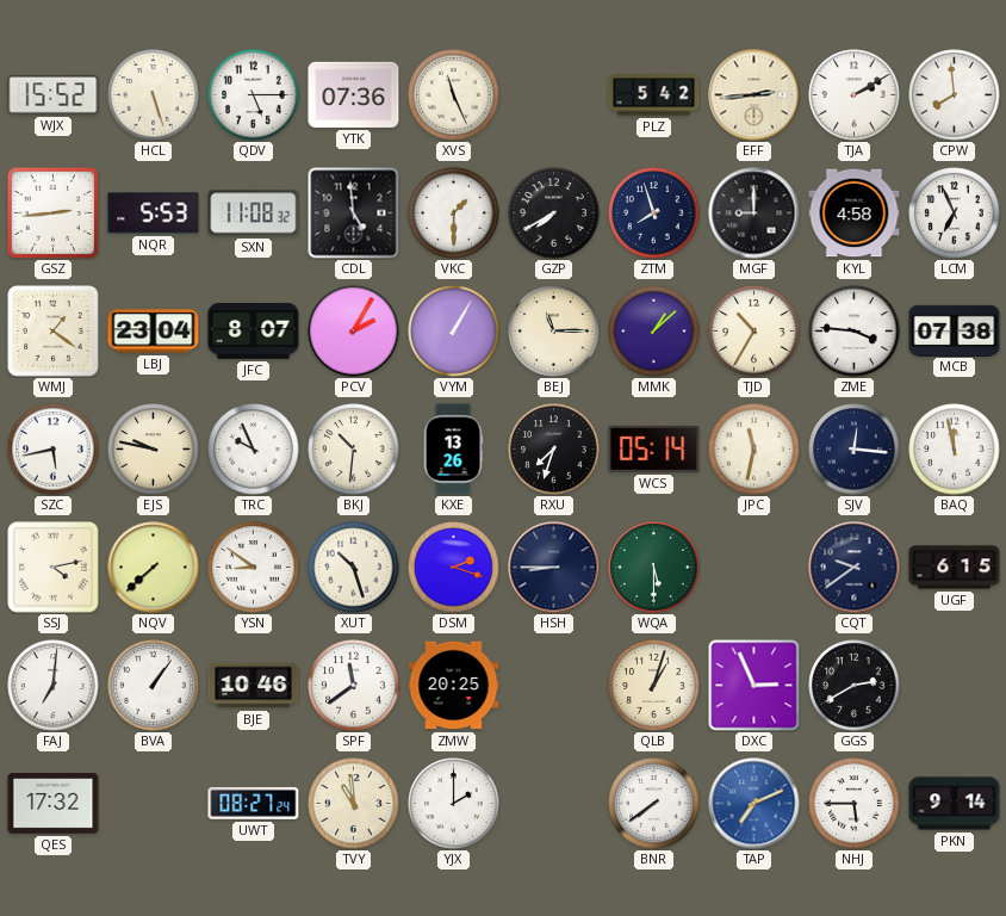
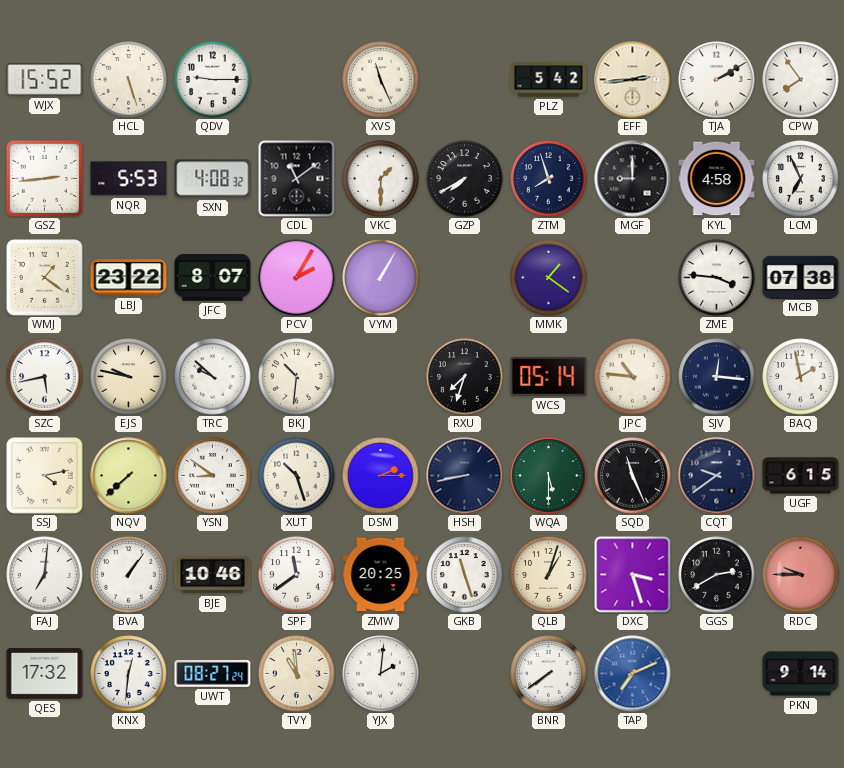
QDV: 5:15 -> 9:15
YTK: 07:36 -> none
CPW: 7:59 -> 7:54
SXN: 11:08 -> 4:08
CDL: 4:59 -> 11:09
LBJ: 23:04 -> 23:22
BEJ: 11:15 -> none
MMK: 1:08 -> 1:21
TJD: 10:35 -> none
TRC: 9:56 -> 9:52
KXE: 13:26 -> none
JPC: 11:32 -> 10:46
BAQ: 11:58 -> 1:58
DSM: 2:18 -> 2:15
HSH: 8:45 -> 8:43
SQD: none -> 11:26
GKB: none -> 11:27
DXC: 2:56 -> 3:27
RDC: none -> 9:45
KNX: none -> 12:31
YJX: 2:00 -> 2:01
NHJ: 5:45 -> none
